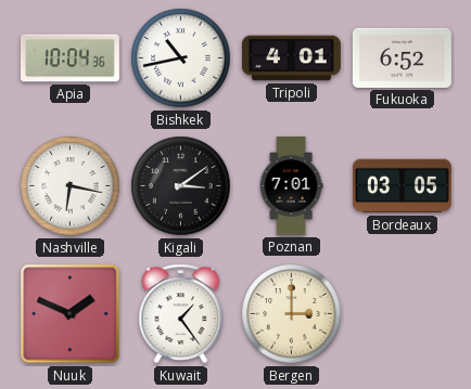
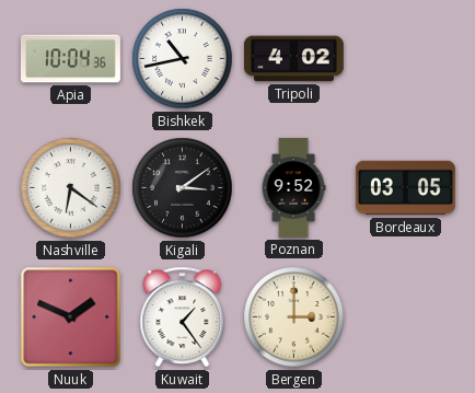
Tripoli: 4:01 -> 4:02
Fukuoka: 6:52 -> none
Nashville: 6:17 -> 6:21
Poznan: 7:01 -> 9:52
